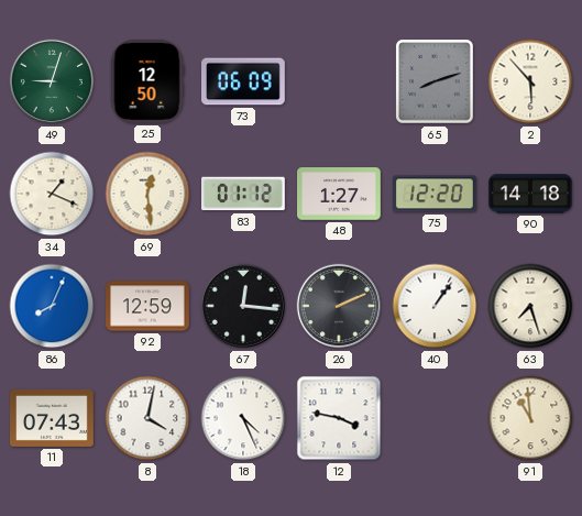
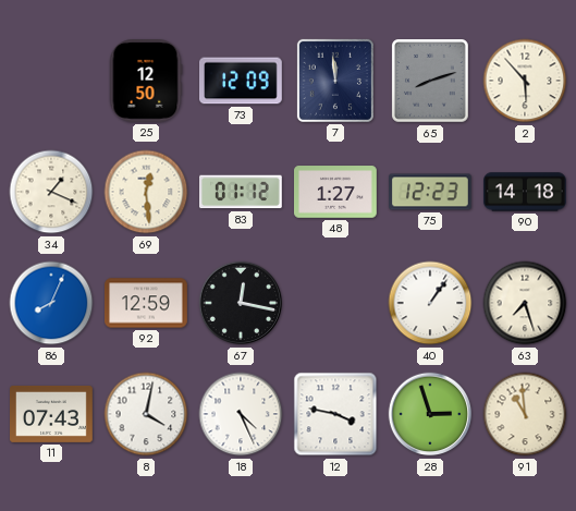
49: 9:03 -> none
73: 06:09 -> 12:09
7: none -> 11:59
75: 12:20 -> 12:23
67: 12:16 -> 12:17
26: 2:11 -> none
28: none -> 2:57
